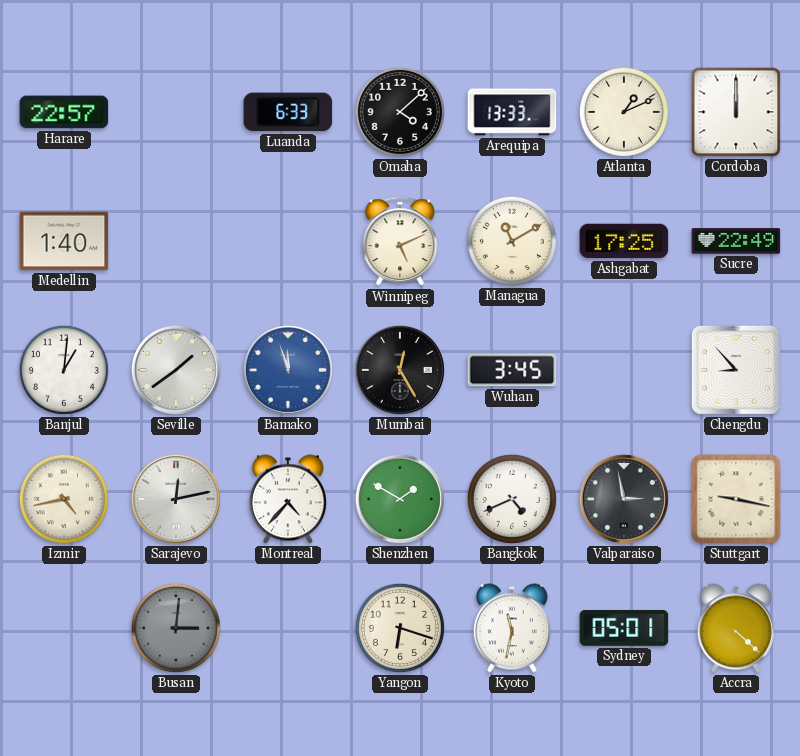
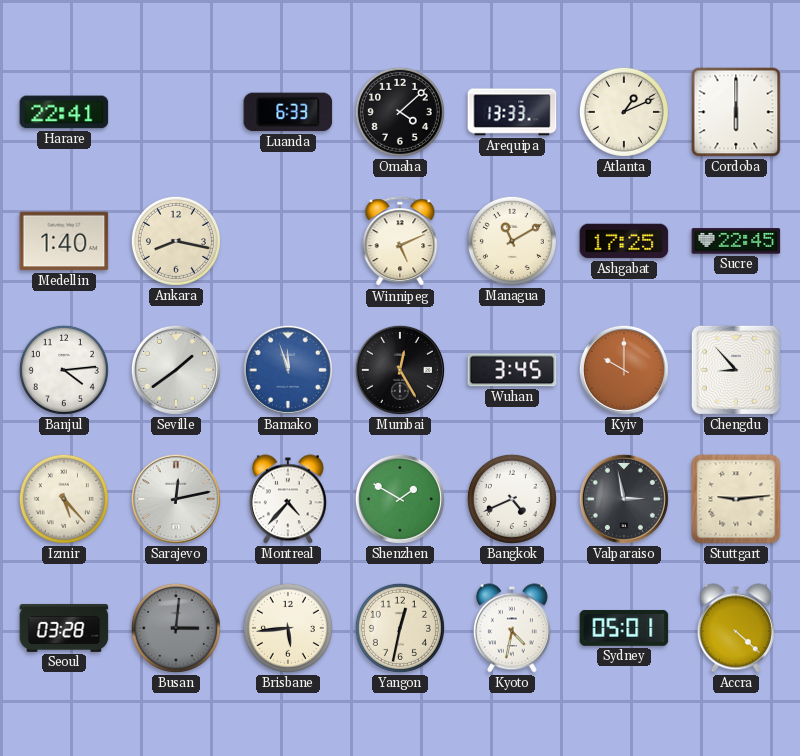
Harare: 22:57 -> 22:41
Cordoba: 12:00 -> 6:00
Ankara: none -> 8:17
Sucre: 22:49 -> 22:45
Banjul: 1:01 -> 4:14
Kyiv: none -> 10:00
Izmir: 4:43 -> 5:23
Stuttgart: 9:17 -> 9:14
Seoul: none -> 03:28
Brisbane: none -> 5:44
Yangon: 6:18 -> 12:32
Kyoto: 11:32 -> 4:32
